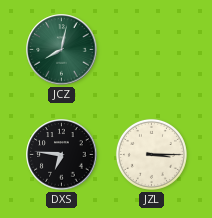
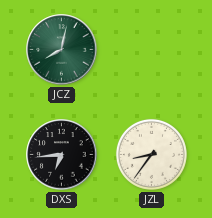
DXS: 6:46 -> 6:44
JZL: 3:15 -> 8:36
